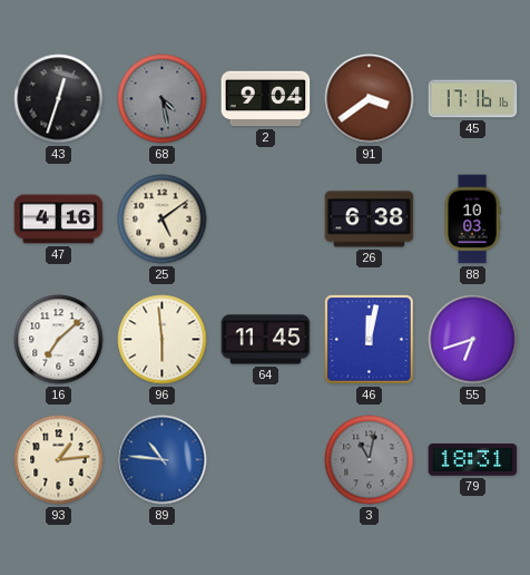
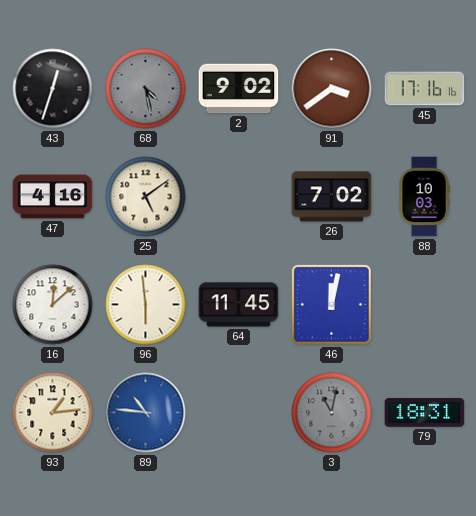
2: 9:04 -> 9:02
26: 6:38 -> 7:02
16: 7:08 -> 12:08
55: 6:42 -> none
